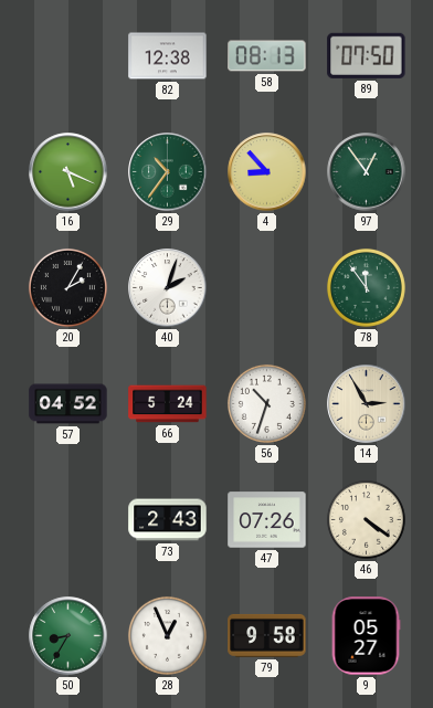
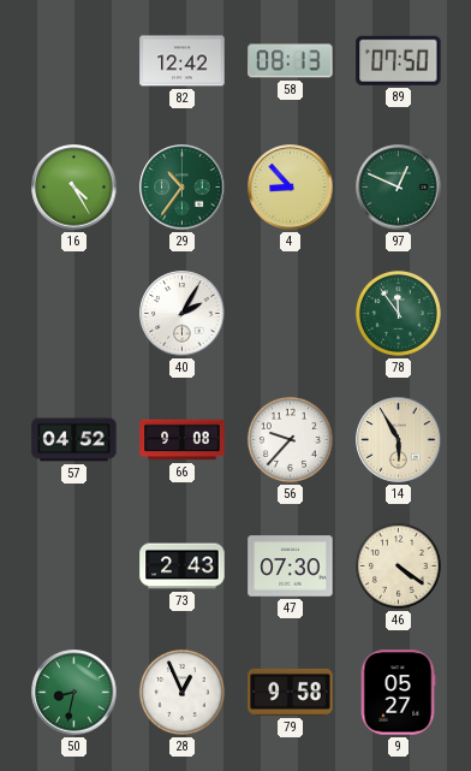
82: 12:38 -> 12:42
16: 5:19 -> 4:25
97: 12:54 -> 12:49
20: 2:05 -> none
40: 2:03 -> 2:05
66: 5:24 -> 9:08
56: 10:33 -> 9:37
14: 2:55 -> 5:55
47: 07:26 -> 07:30
50: 8:35 -> 8:32
